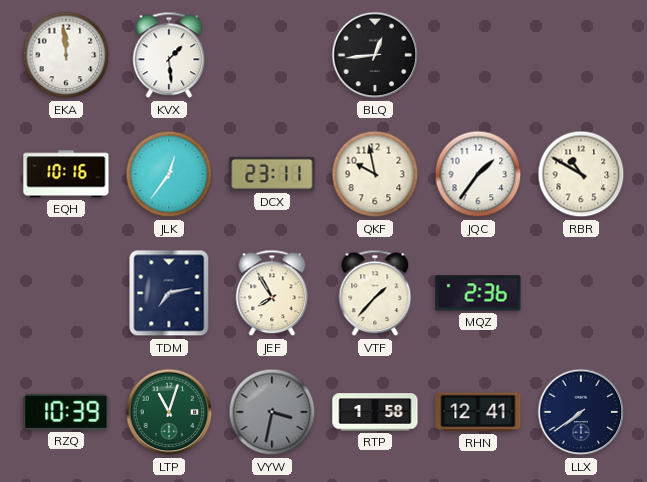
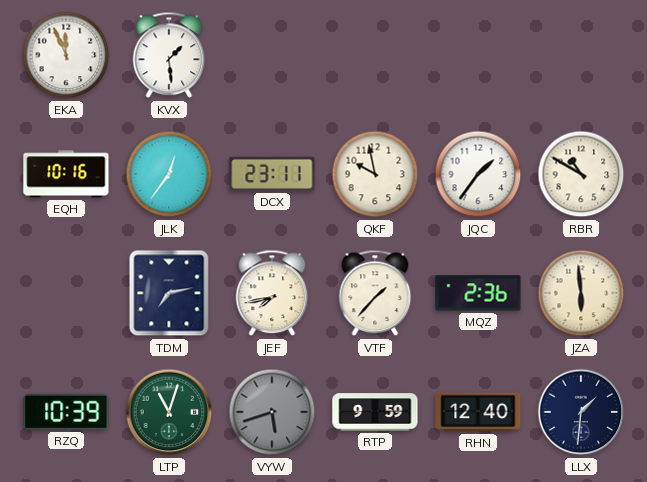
EKA: 11:59 -> 11:56
BLQ: 12:44 -> none
JEF: 7:55 -> 7:43
JZA: none -> 5:59
VYW: 3:32 -> 5:42
RTP: 1:58 -> 9:59
RHN: 12:41 -> 12:40
LLX: 7:39 -> 1:31
